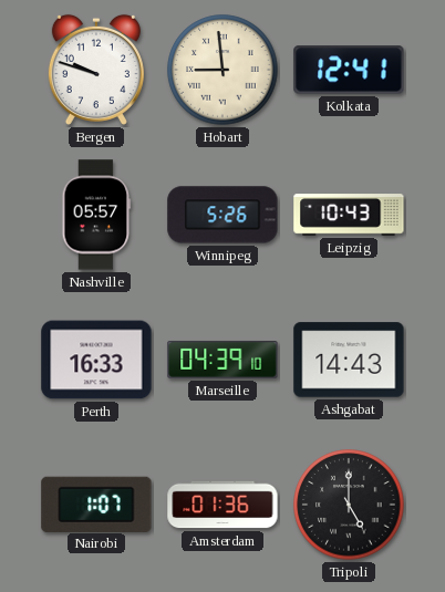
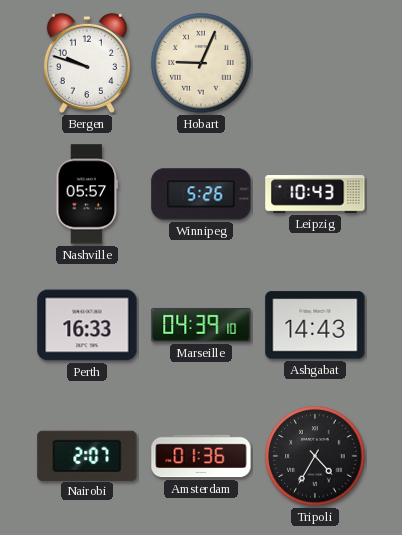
Hobart: 8:59 -> 9:04
Kolkata: 12:41 -> none
Nairobi: 1:07 -> 2:07
Tripoli: 5:00 -> 4:35
